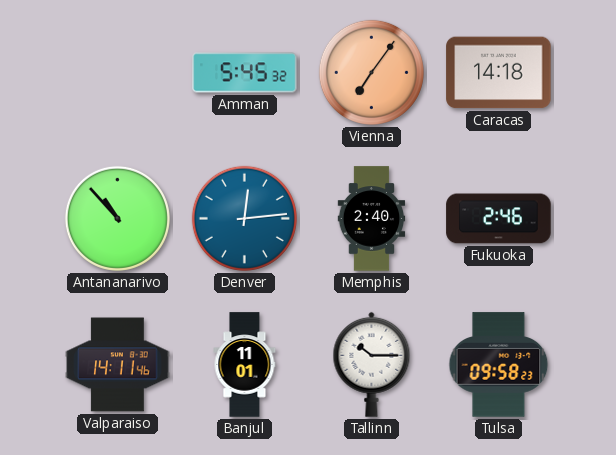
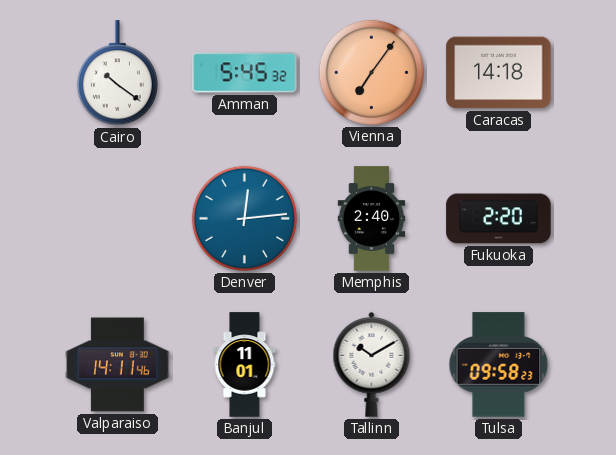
Cairo: none -> 10:21
Antananarivo: 10:53 -> none
Fukuoka: 2:46 -> 2:20
Tallinn: 10:15 -> 10:10
